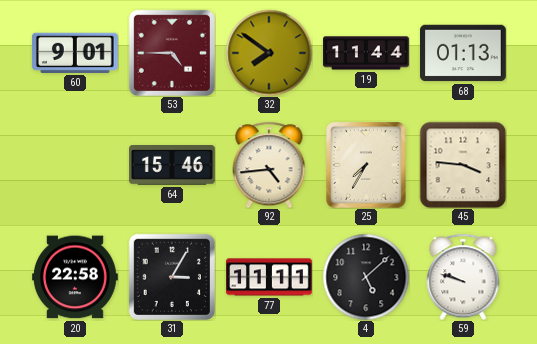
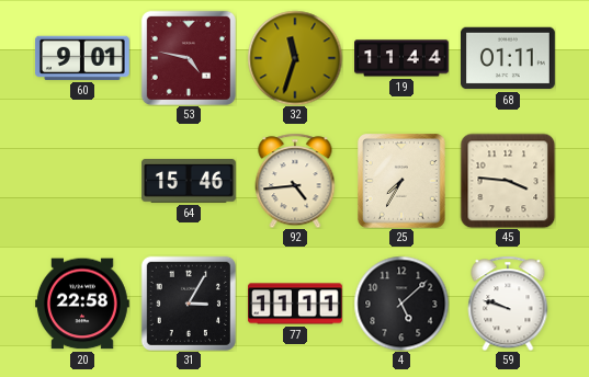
53: 4:45 -> 4:47
32: 7:51 -> 11:33
68: 01:13 -> 01:11
